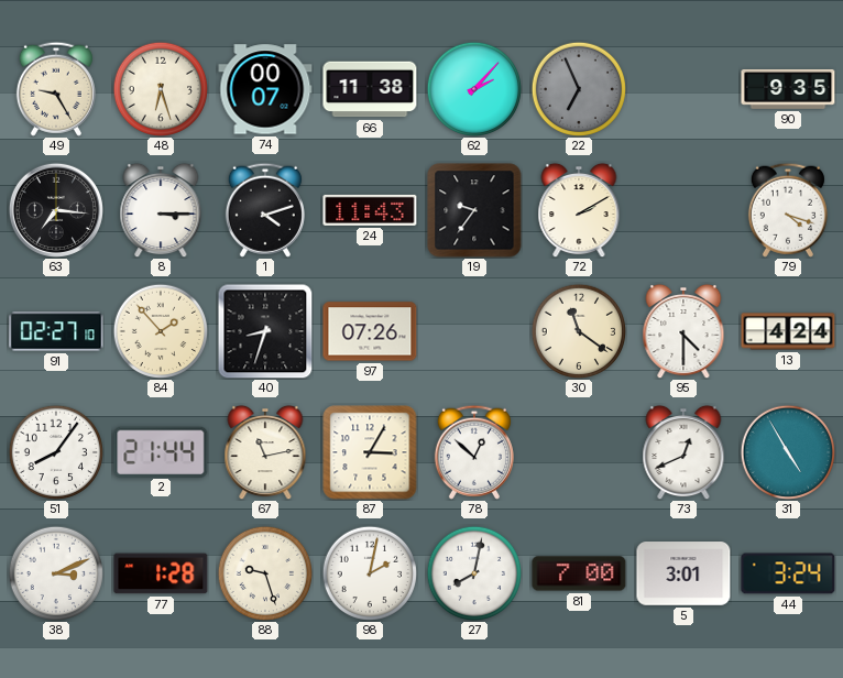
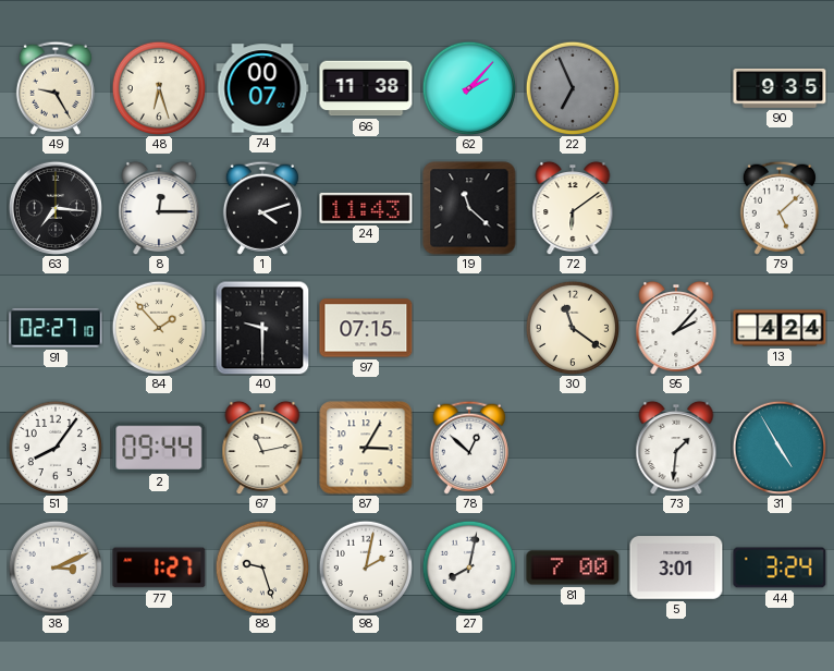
8: 3:15 -> 12:15
19: 9:36 -> 11:22
72: 2:10 -> 6:09
79: 4:18 -> 5:08
40: 8:33 -> 9:30
97: 07:26 -> 07:15
95: 4:30 -> 2:07
2: 21:44 -> 09:44
73: 12:41 -> 1:31
77: 1:28 -> 1:27
